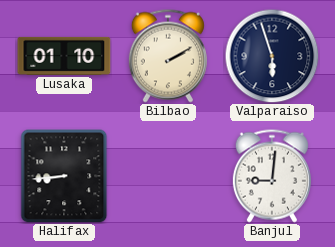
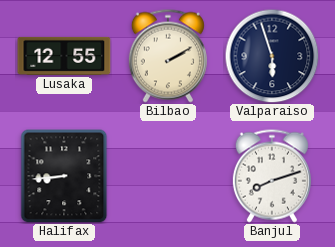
Lusaka: 01:10 -> 12:55
Banjul: 9:01 -> 8:12
